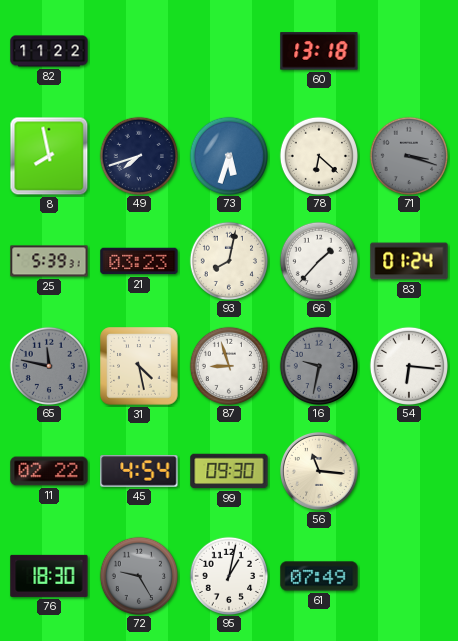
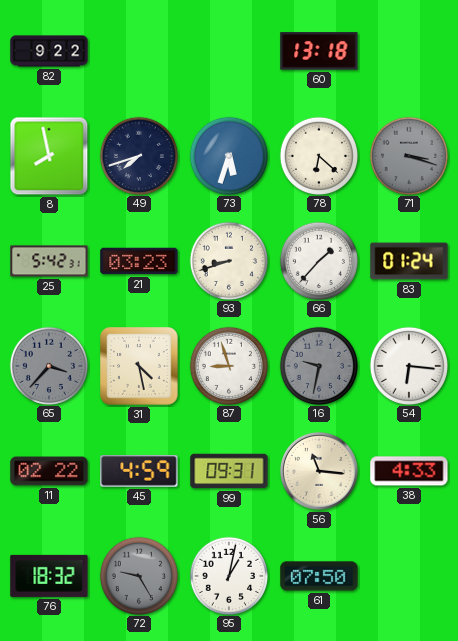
82: 11:22 -> 9:22
25: 5:39 -> 5:42
93: 8:02 -> 8:42
65: 11:47 -> 3:37
45: 4:54 -> 4:59
99: 09:30 -> 09:31
38: none -> 4:33
76: 18:30 -> 18:32
61: 07:49 -> 07:50
